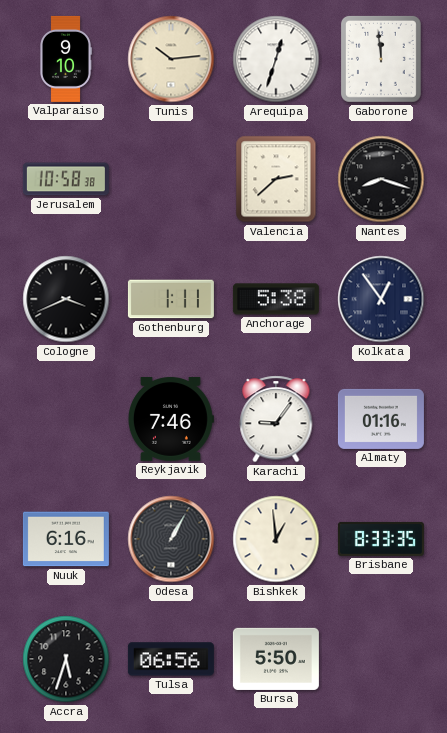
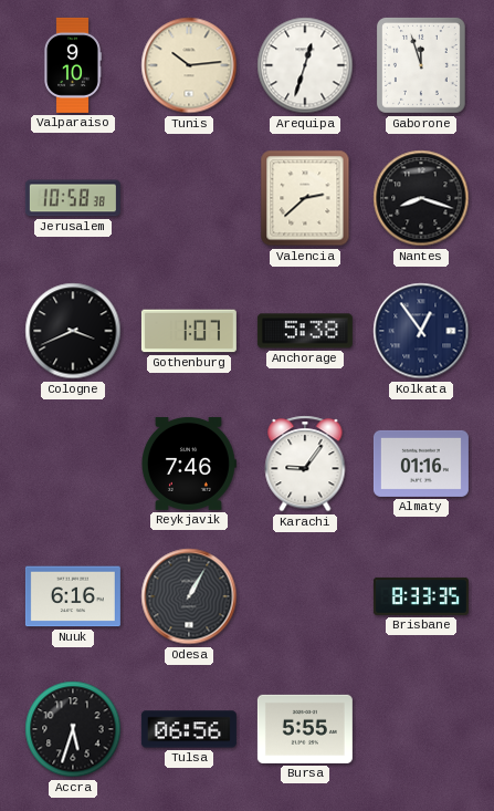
Gaborone: 11:59 -> 11:57
Gothenburg: 1:11 -> 1:07
Bishkek: 12:59 -> none
Bursa: 5:50 -> 5:55
